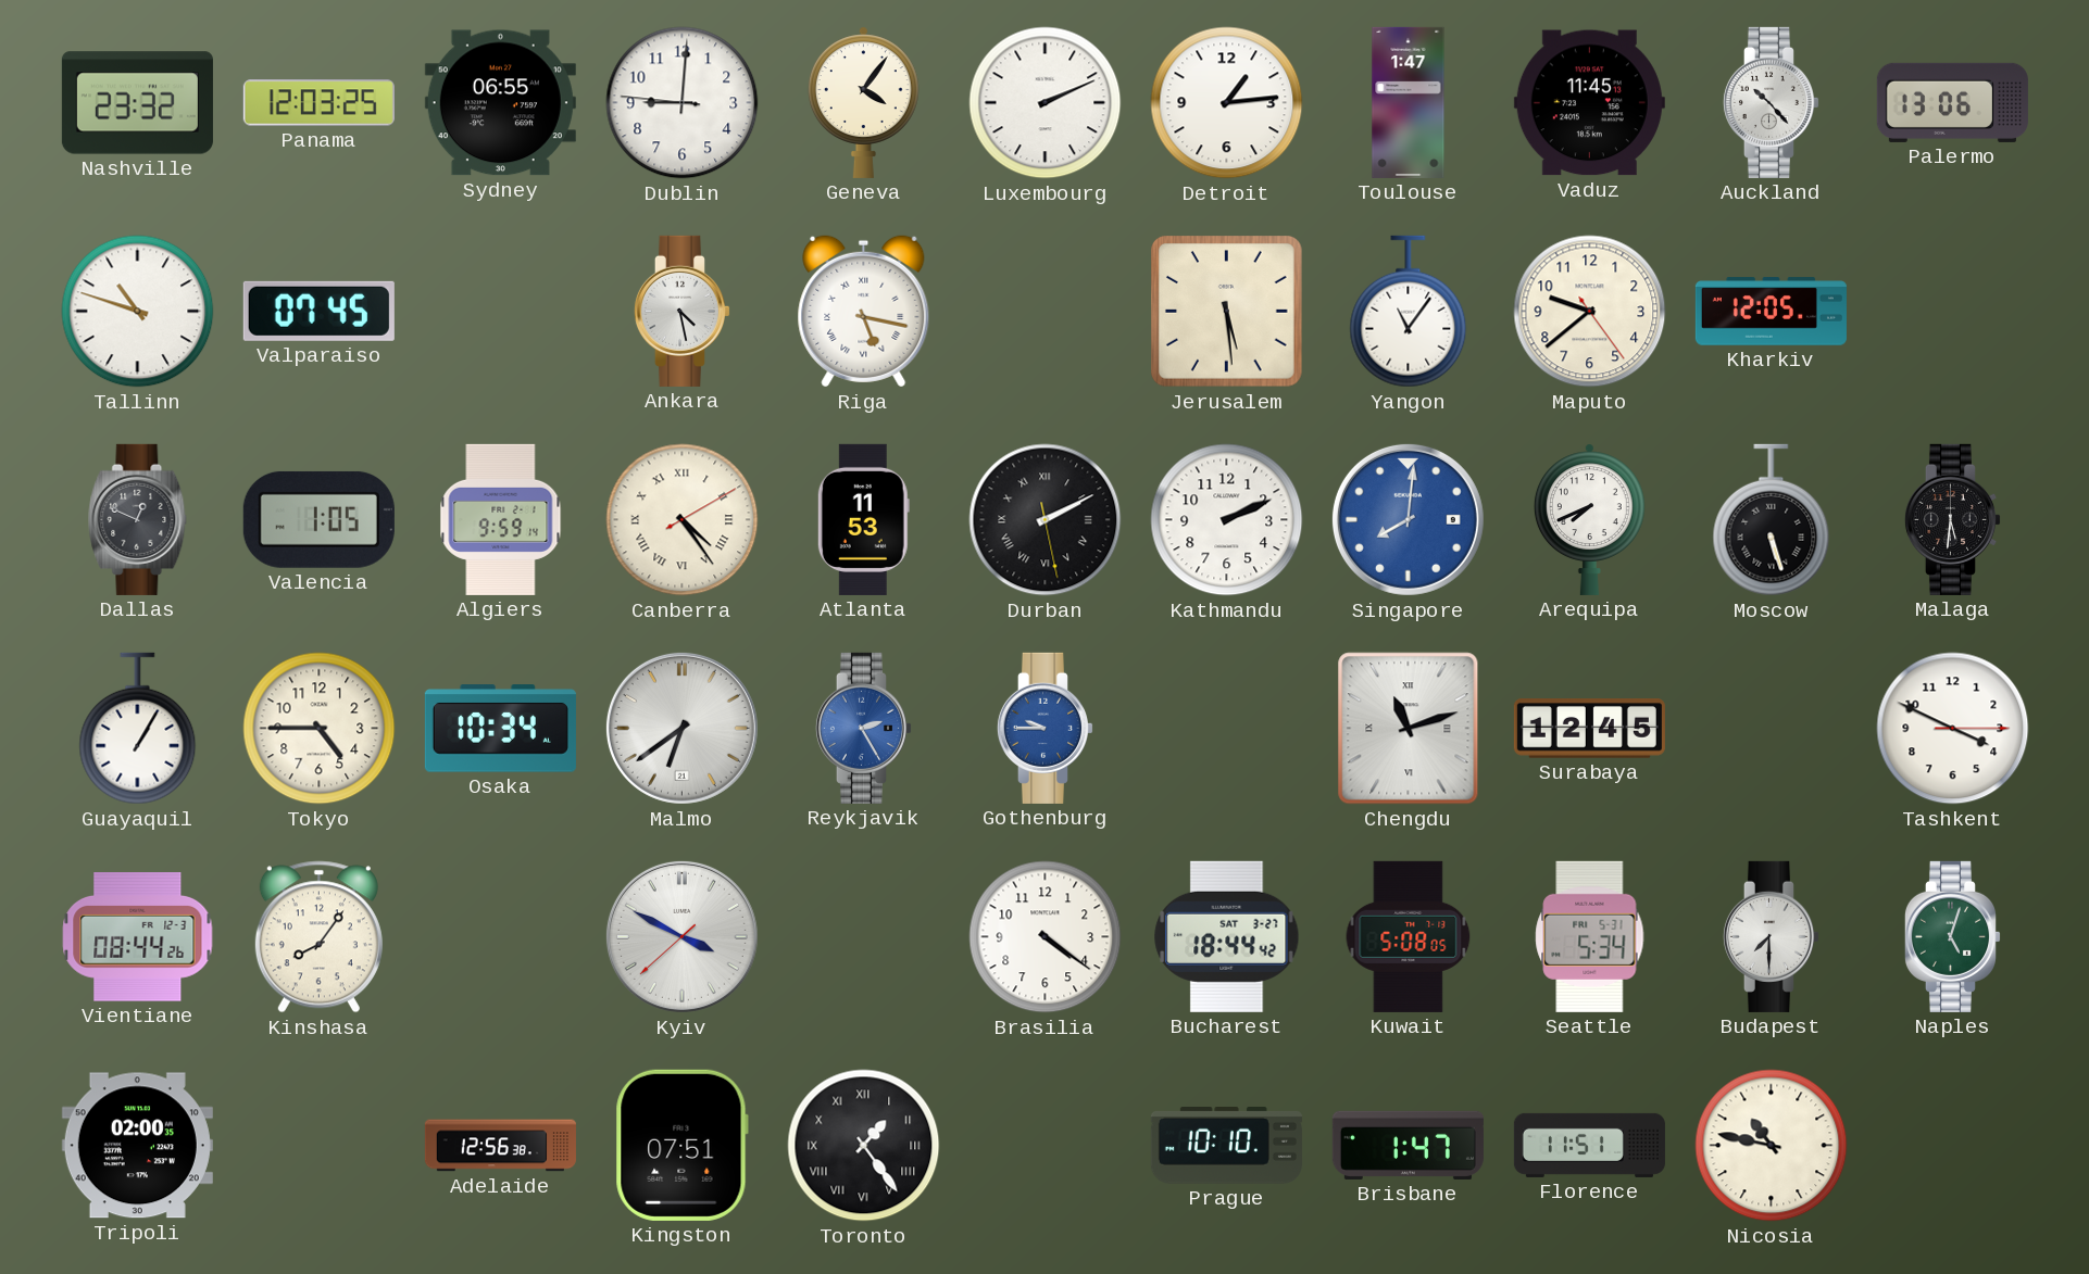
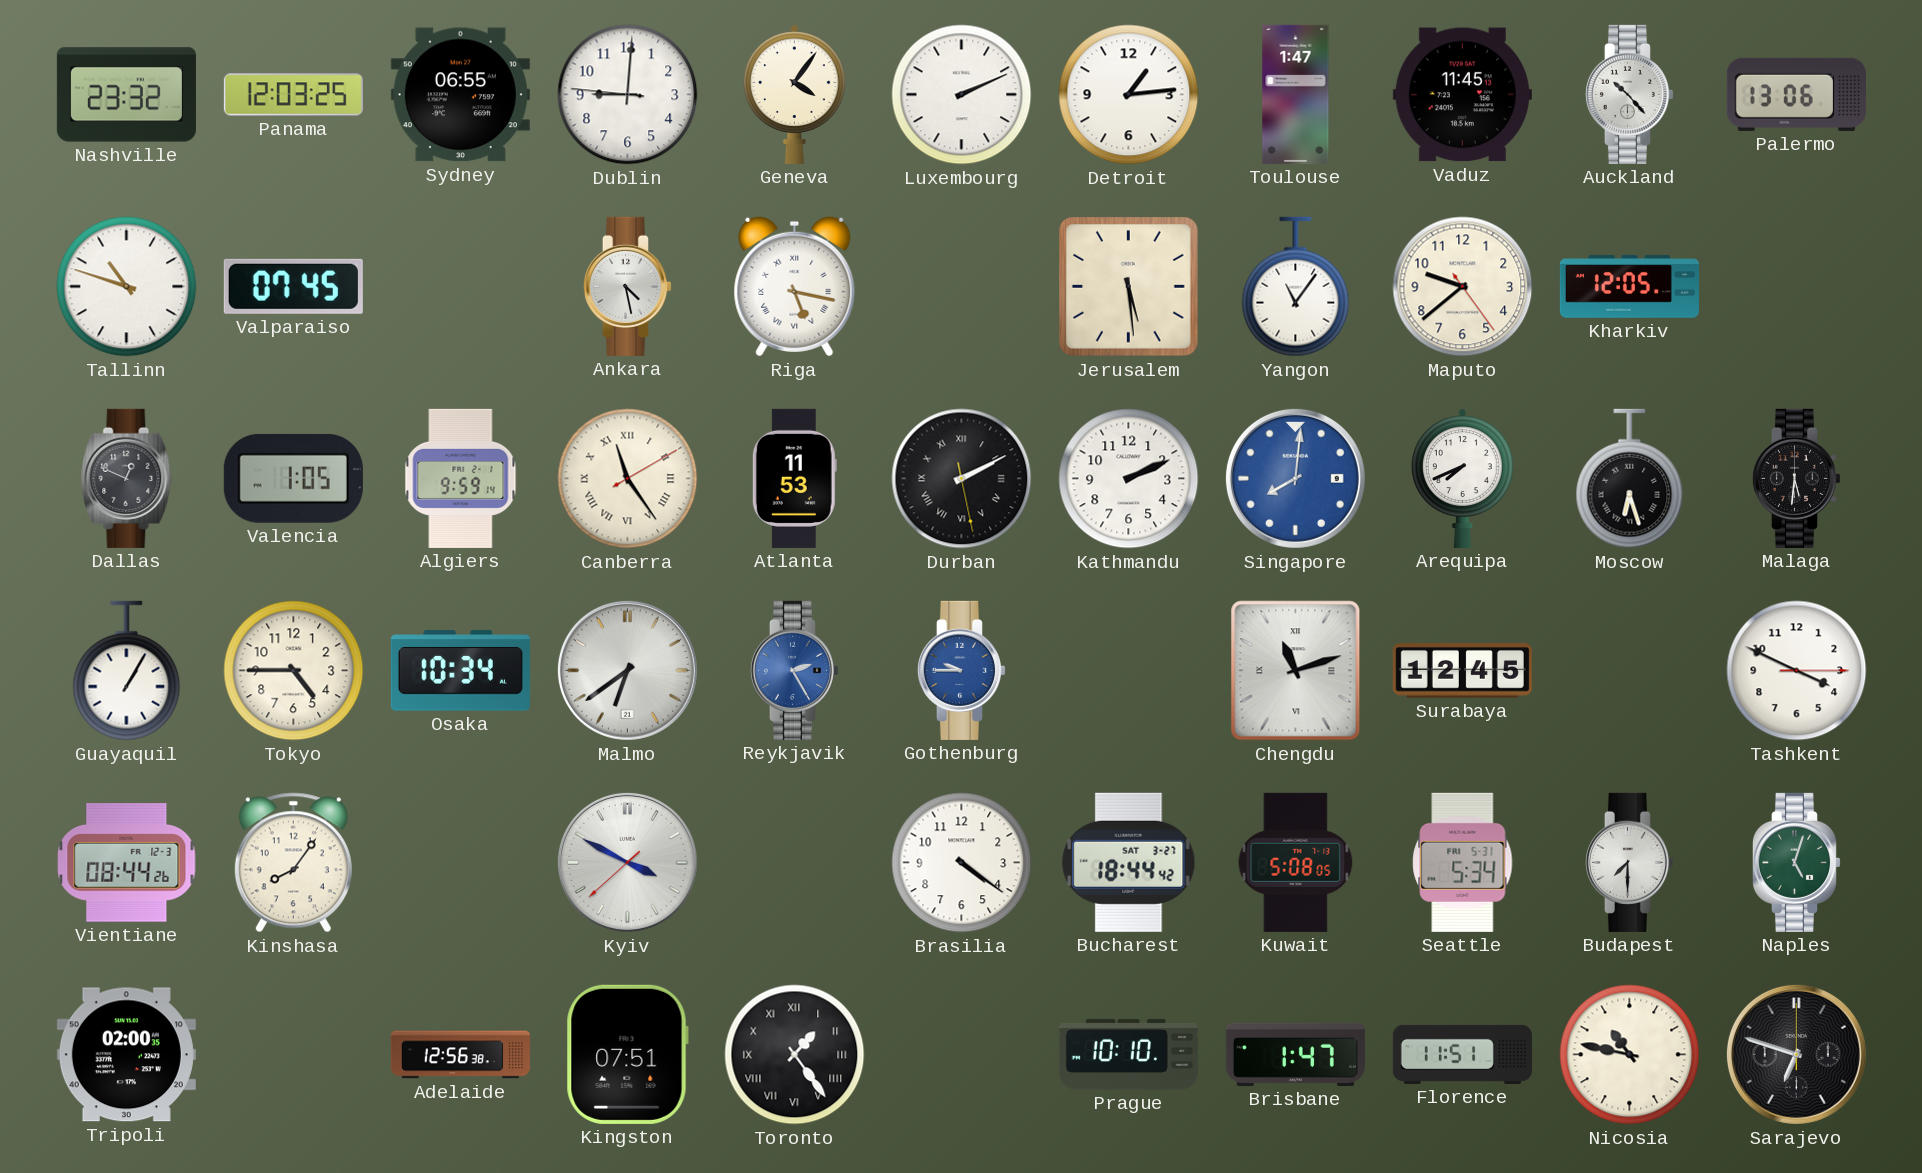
Canberra: 4:24 -> 11:24
Moscow: 5:27 -> 6:27
Sarajevo: none -> 6:48
